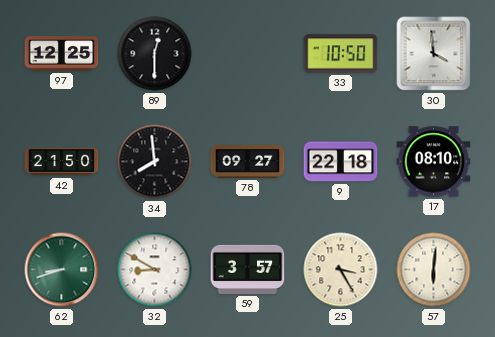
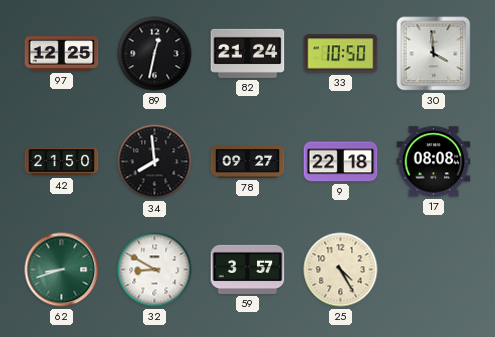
89: 12:30 -> 12:32
82: none -> 21:24
17: 08:10 -> 08:08
25: 3:25 -> 4:25
57: 6:01 -> none
